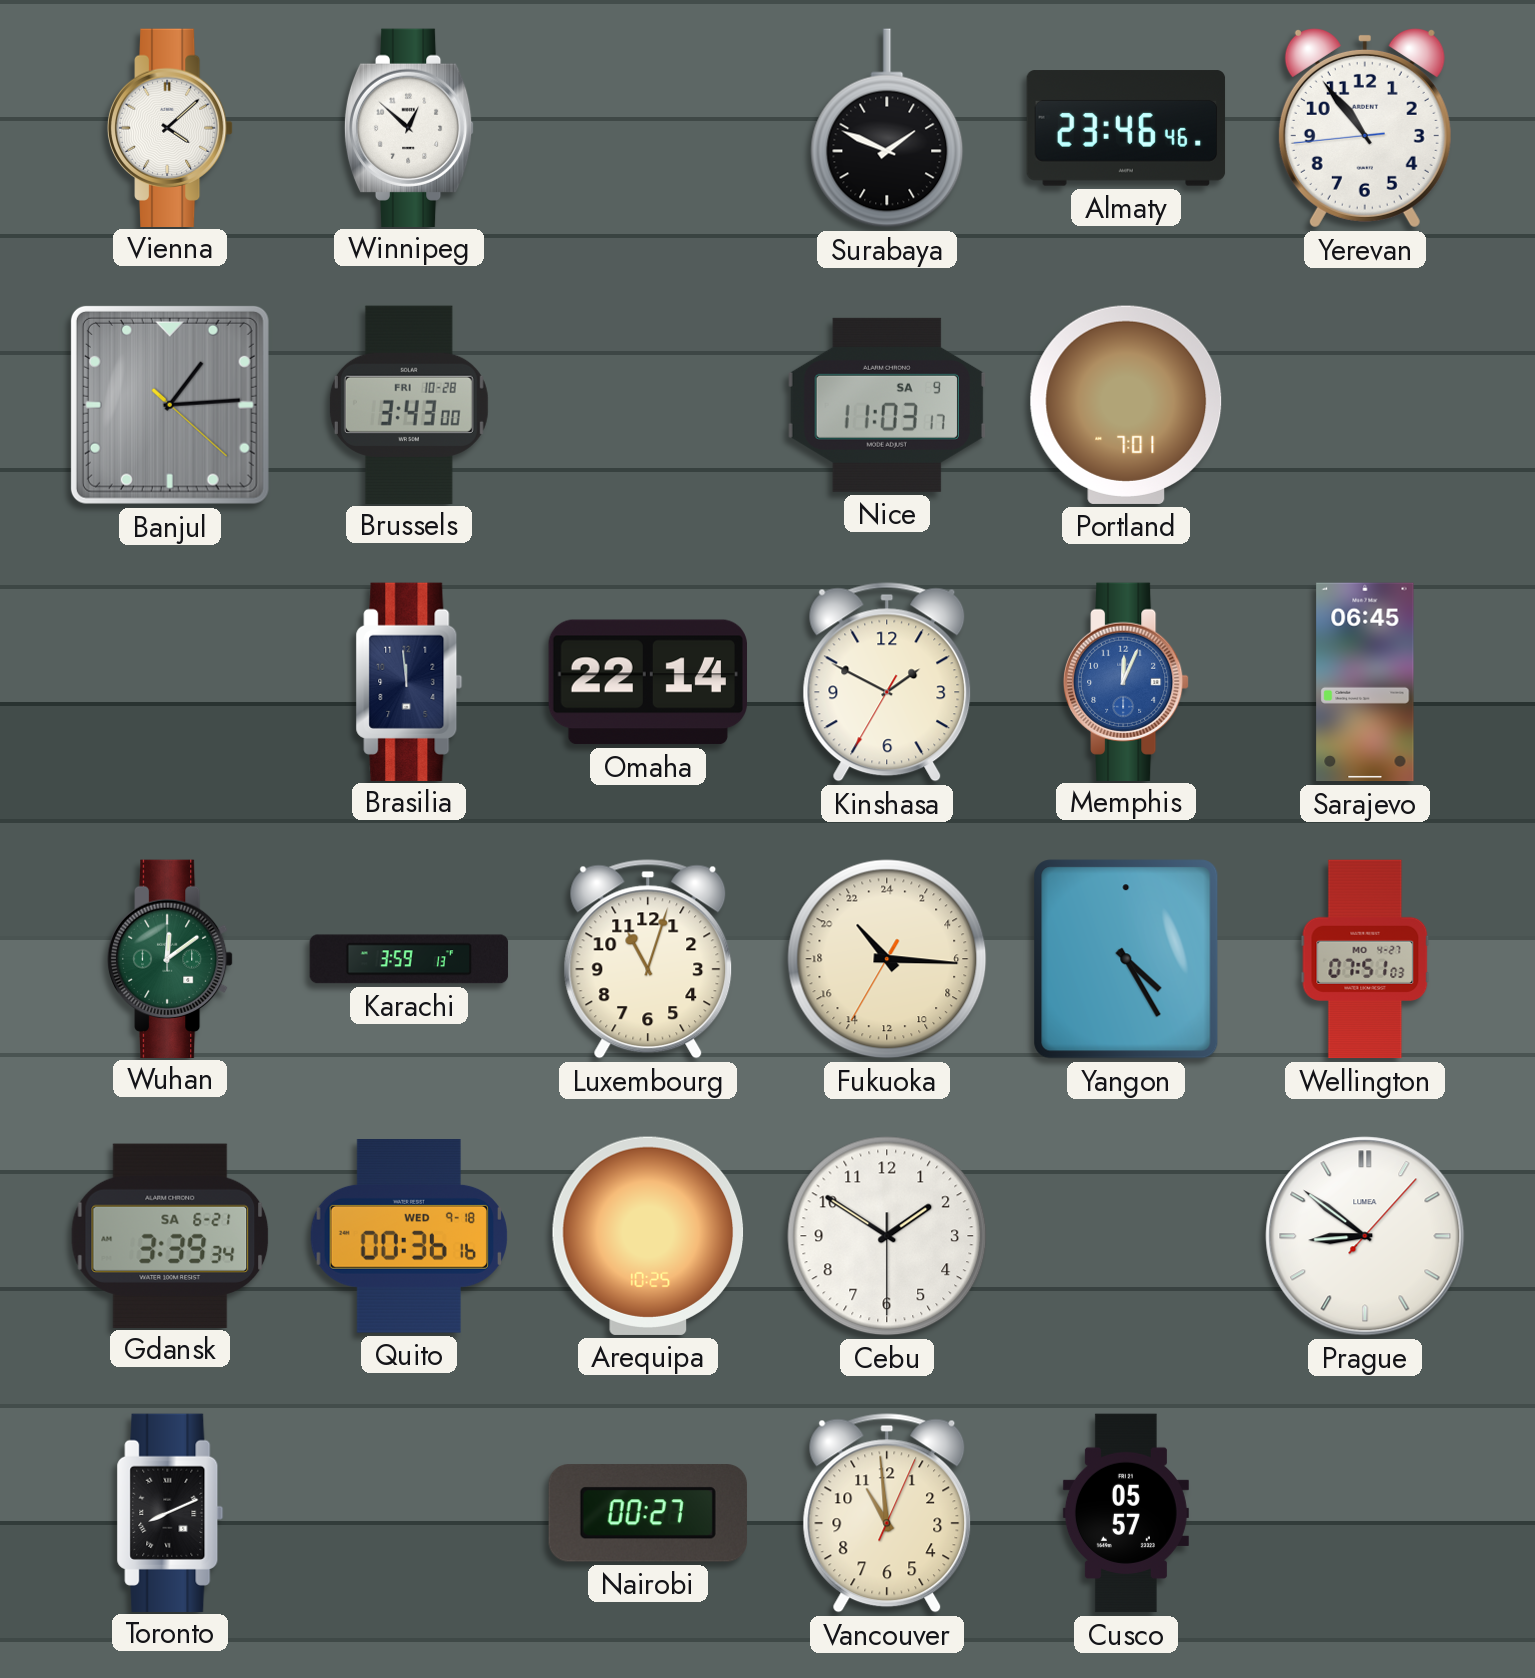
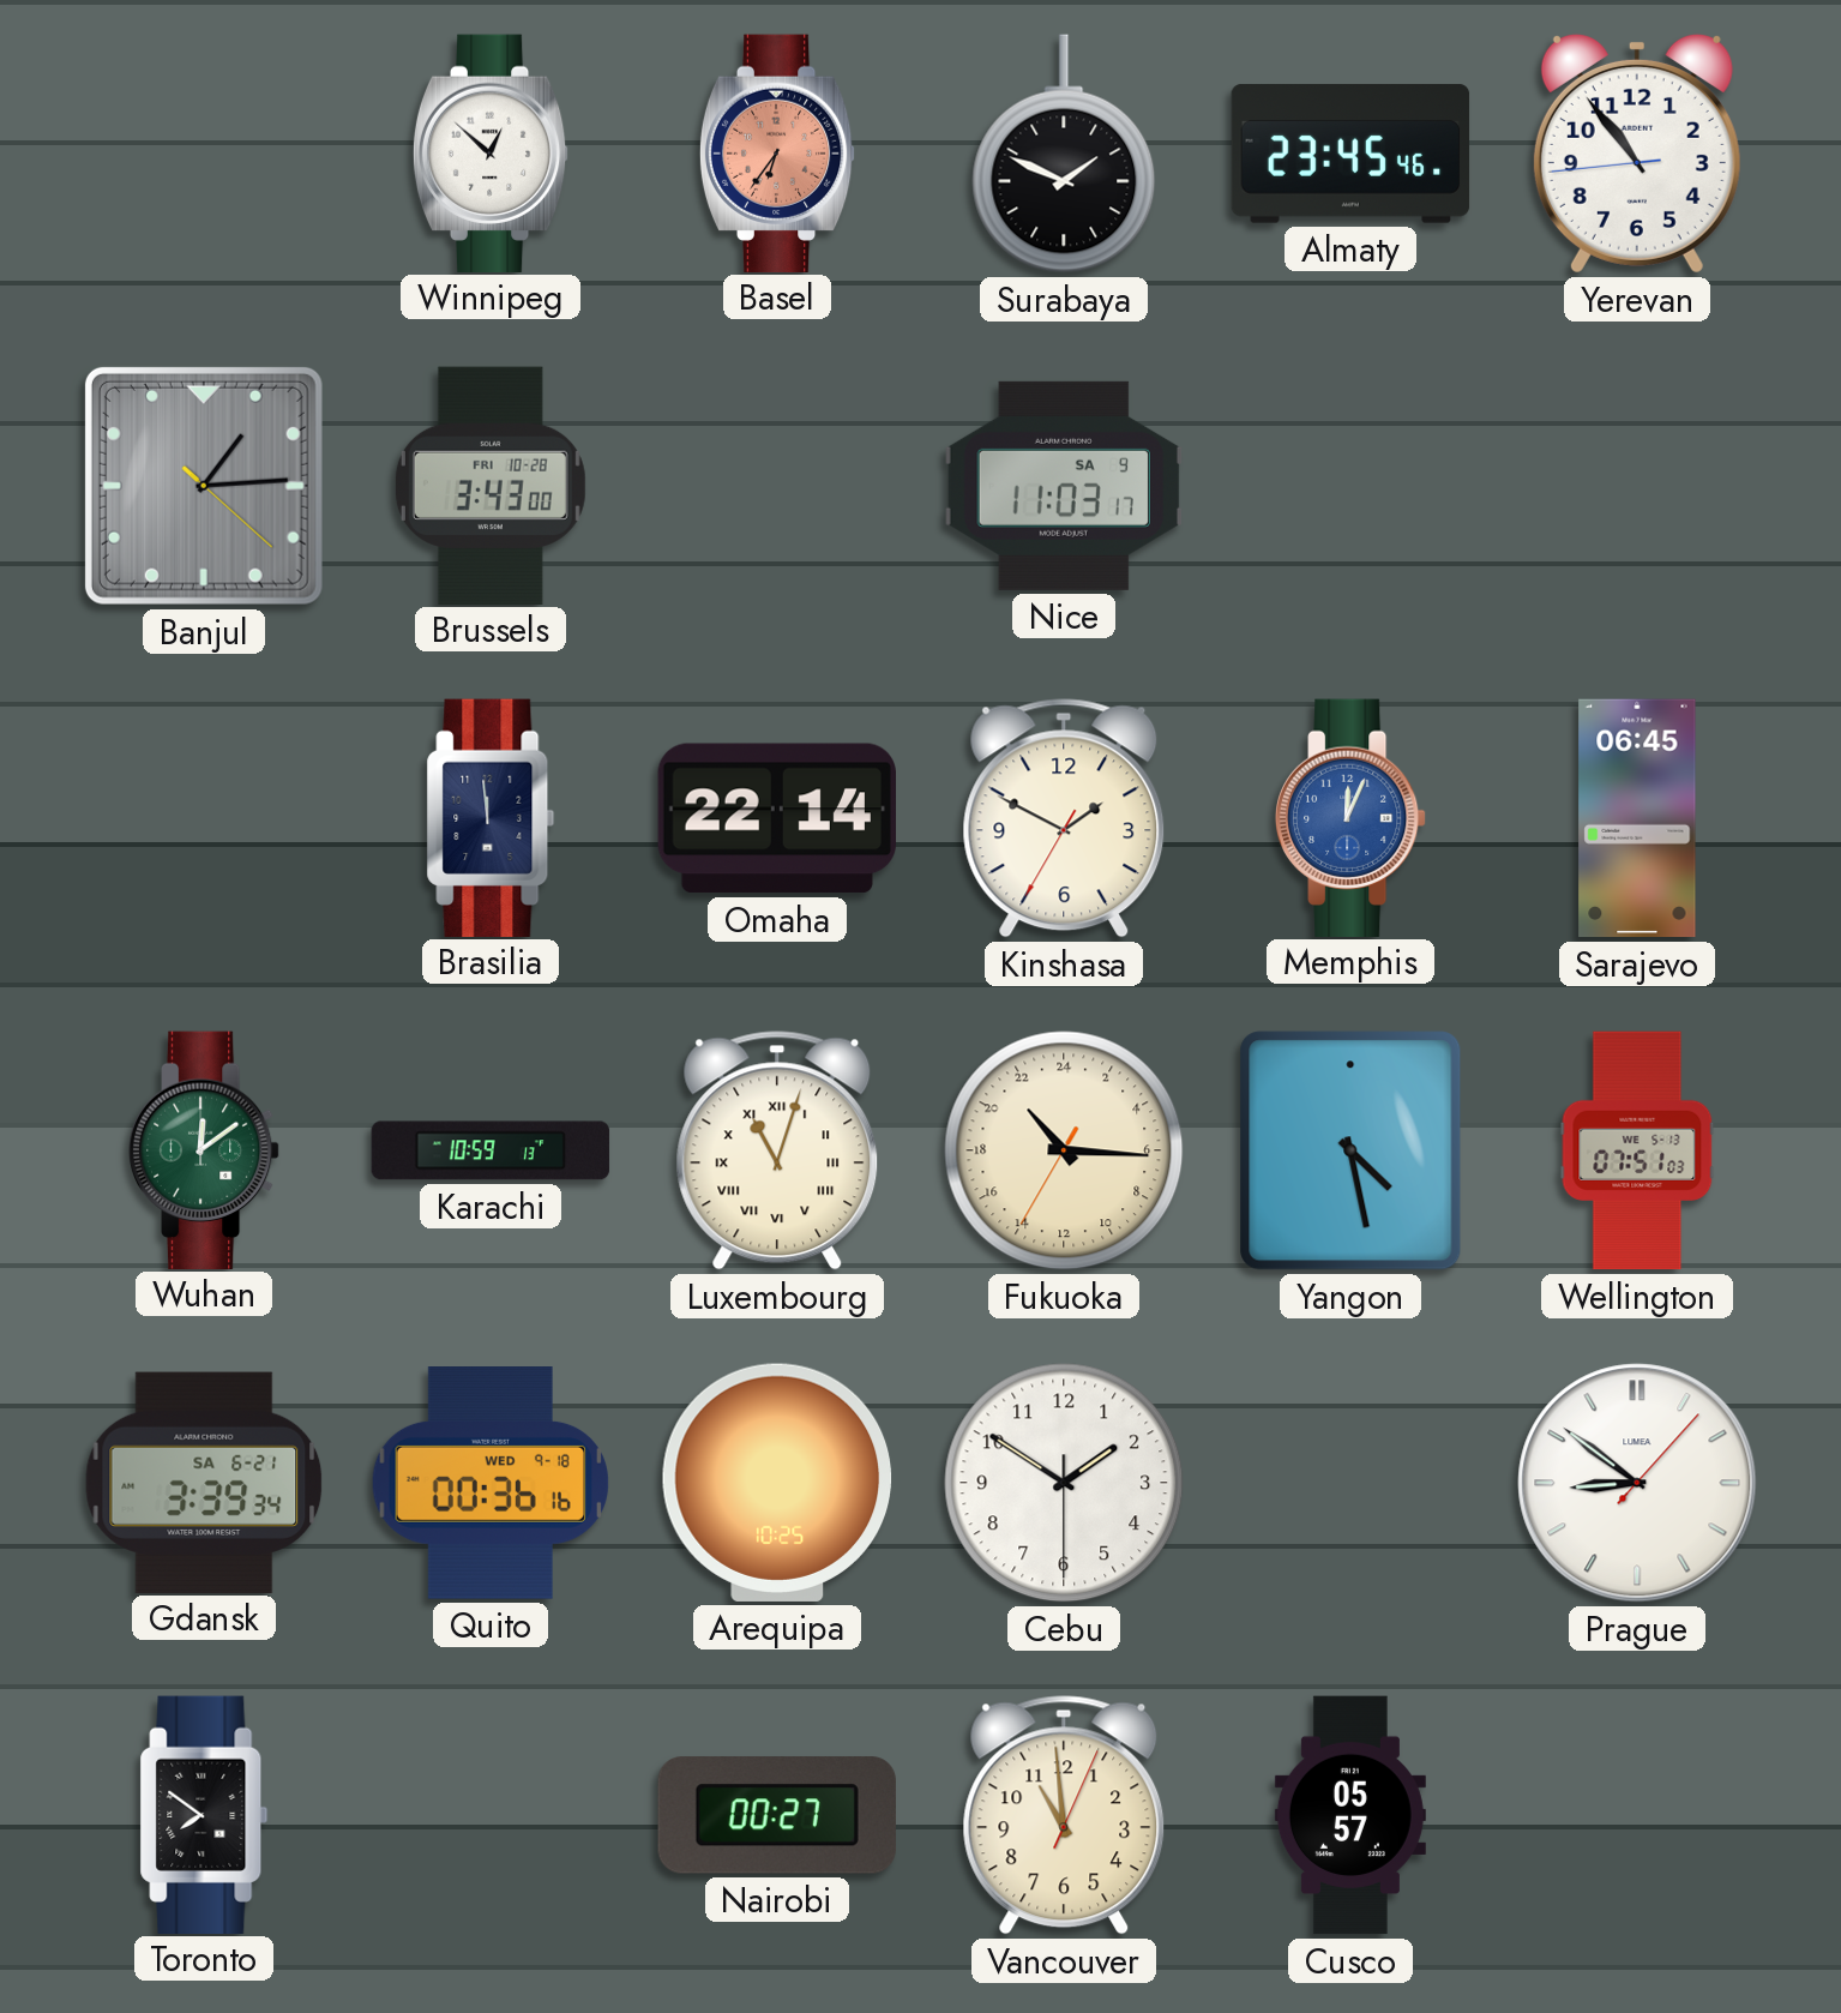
Vienna: 4:08 -> none
Basel: none -> 6:36
Almaty: 23:46 -> 23:45
Portland: 7:01 -> none
Karachi: 3:59 -> 10:59
Luxembourg numerals: Arabic -> Roman
Yangon: 4:25 -> 4:28
Wellington date: MO 4-27 -> WE 5-13
Toronto: 8:11 -> 7:51
